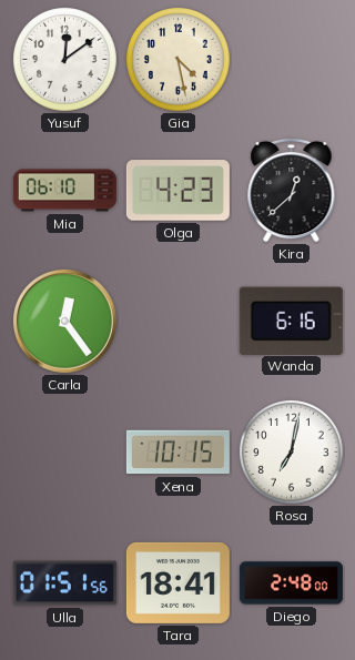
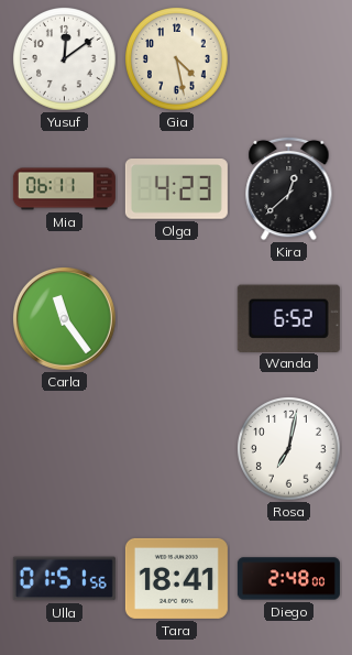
Mia: 06:10 -> 06:11
Carla: 12:24 -> 11:24
Wanda: 6:16 -> 6:52
Xena: 10:15 -> none
